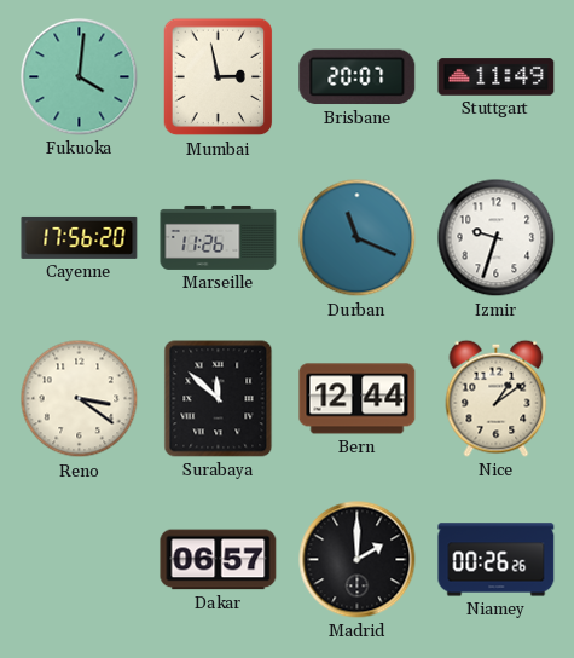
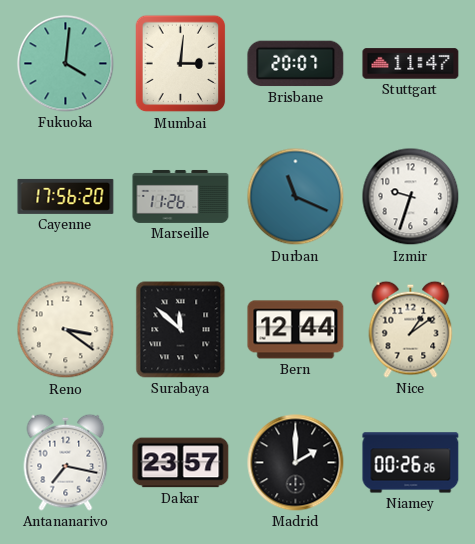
Mumbai: 2:58 -> 3:01
Stuttgart: 11:49 -> 11:47
Antananarivo: none -> 7:17
Dakar: 06:57 -> 23:57
